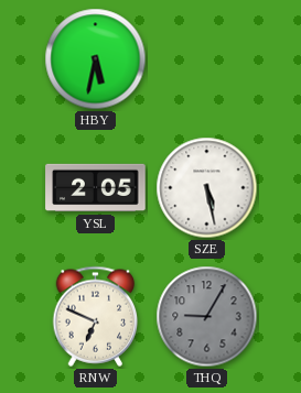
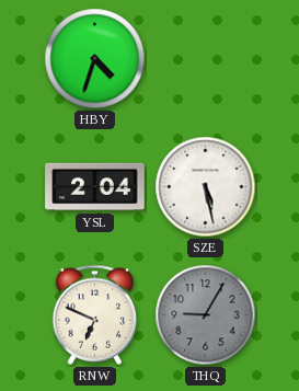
HBY: 5:32 -> 4:33
YSL: 2:05 -> 2:04
